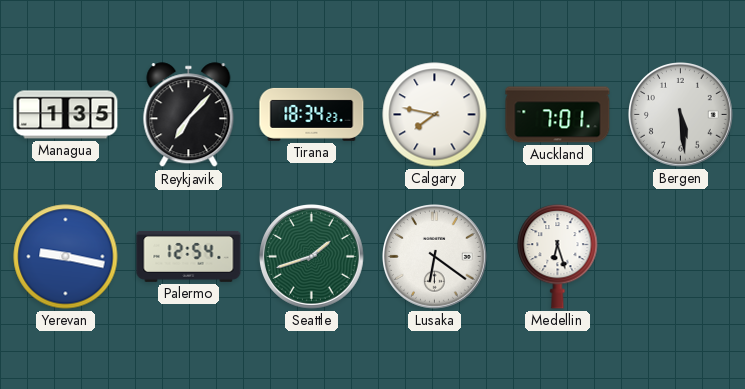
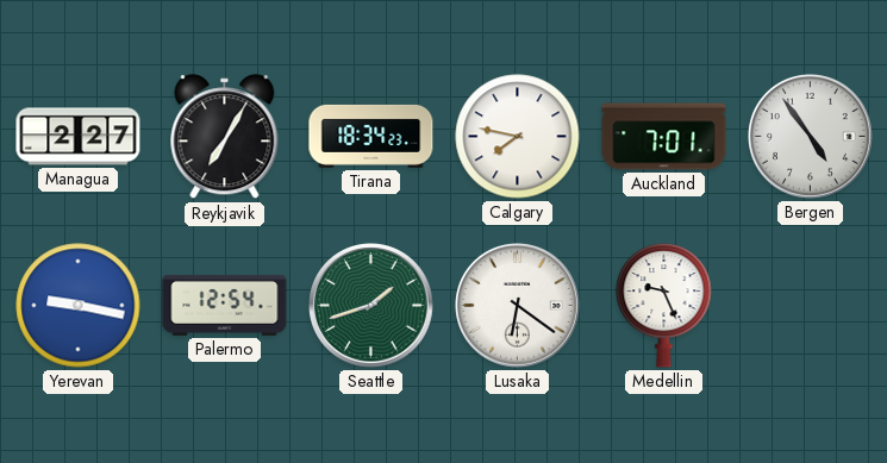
Managua: 1:35 -> 2:27
Reykjavik: 7:07 -> 7:05
Bergen: 5:29 -> 4:54
Medellin: 6:27 -> 9:26
